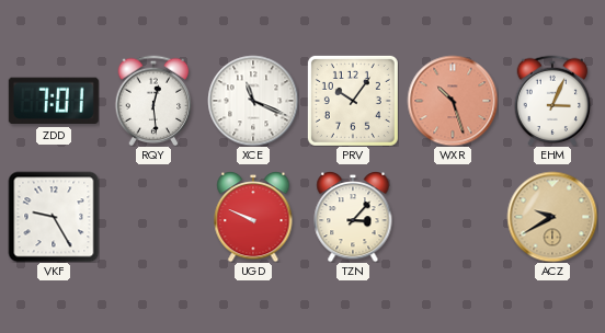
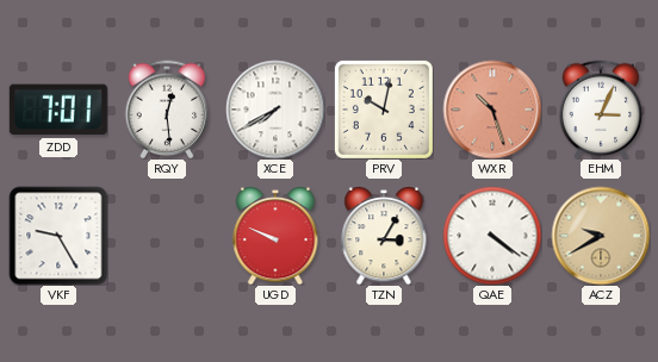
XCE: 11:19 -> 7:40
PRV: 10:06 -> 10:02
TZN: 3:07 -> 3:05
QAE: none -> 4:21
